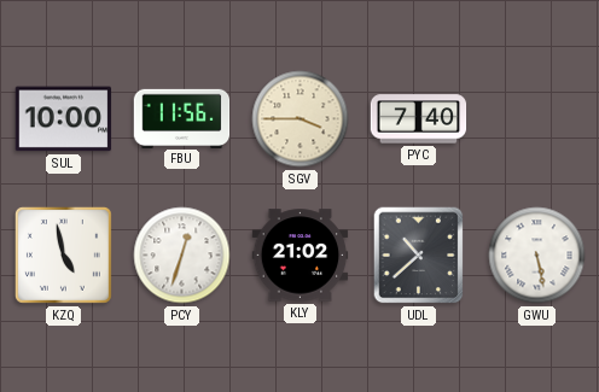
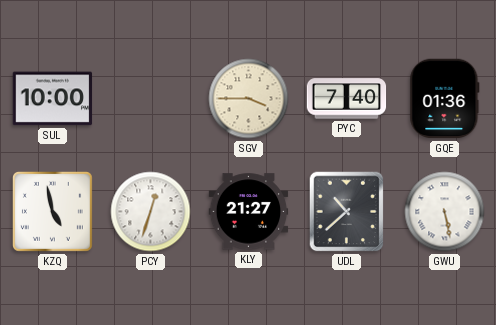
FBU: 11:56 -> none
GQE: none -> 01:36
KLY: 21:02 -> 21:27
